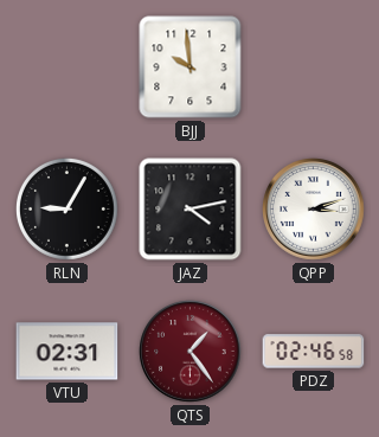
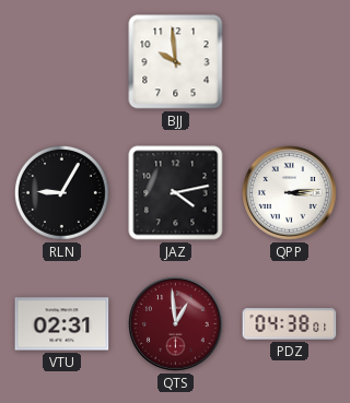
QPP: 3:12 -> 3:14
QTS: 1:24 -> 12:59
PDZ: 02:46 -> 04:38
